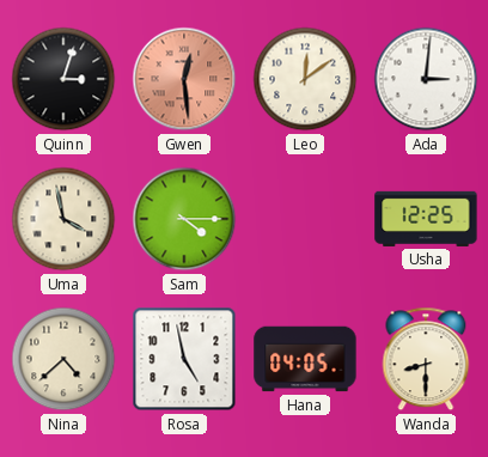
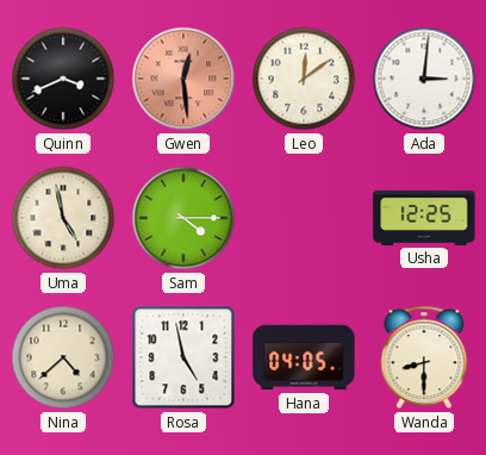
Quinn: 3:03 -> 3:41
Uma: 3:58 -> 4:58
